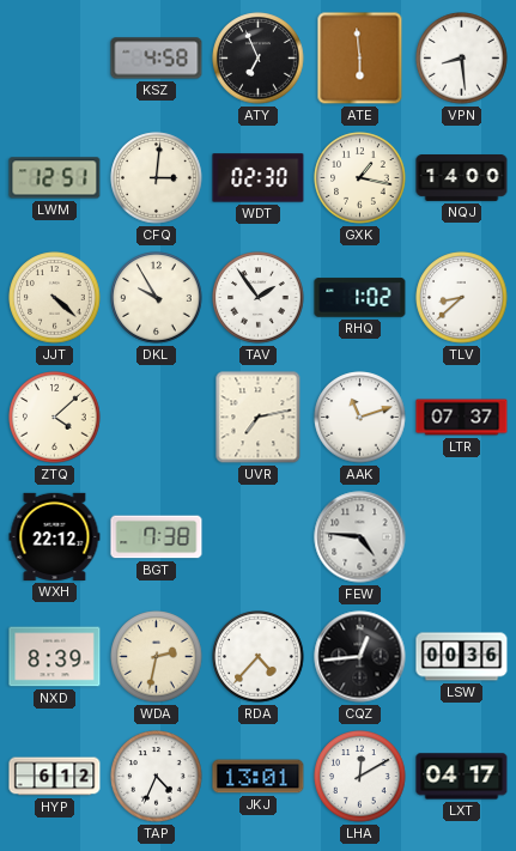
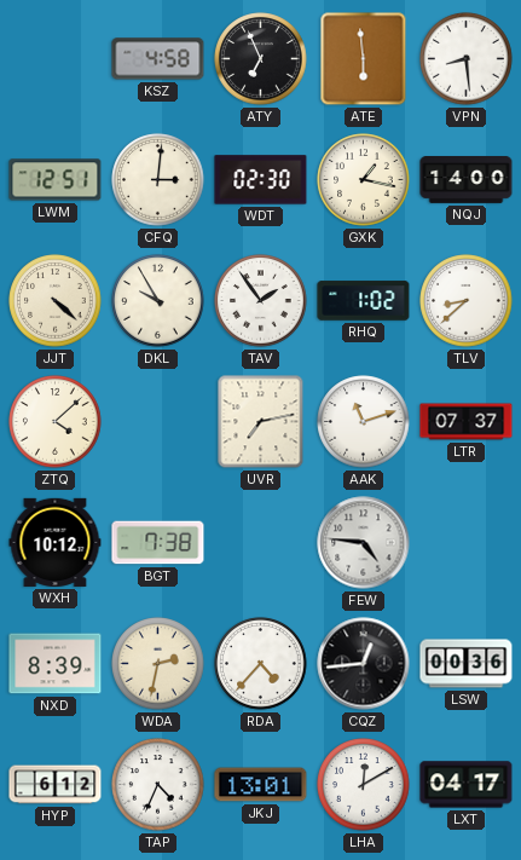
WXH: 22:12 -> 10:12
